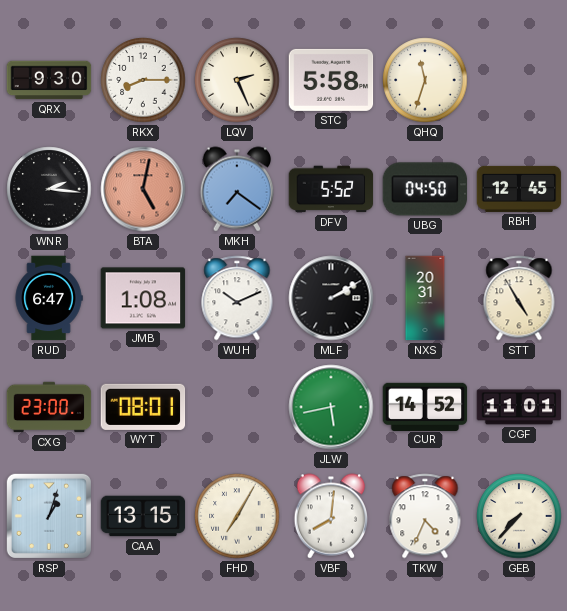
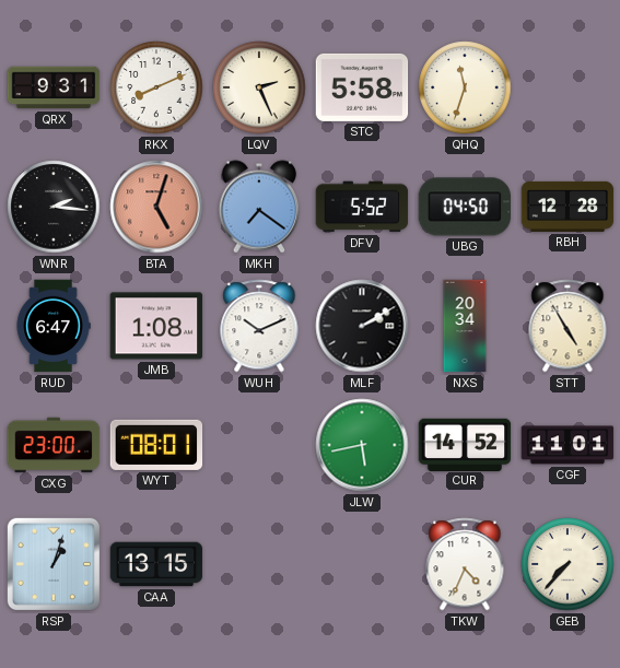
QRX: 9:30 -> 9:31
RKX: 8:15 -> 8:11
BTA: 5:02 -> 5:03
RBH: 12:45 -> 12:28
NXS: 20:31 -> 20:34
FHD: 7:05 -> none
VBF: 8:01 -> none
